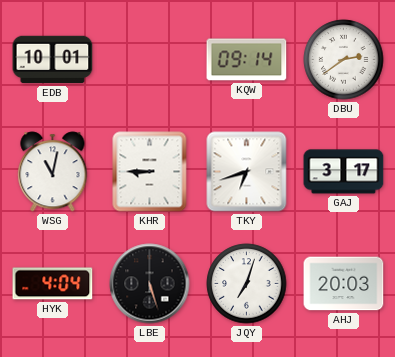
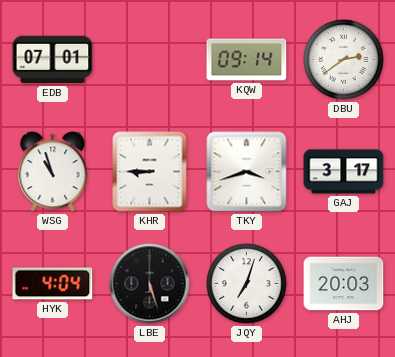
EDB: 10:01 -> 07:01
WSG: 11:02 -> 10:57
TKY: 6:42 -> 3:42
